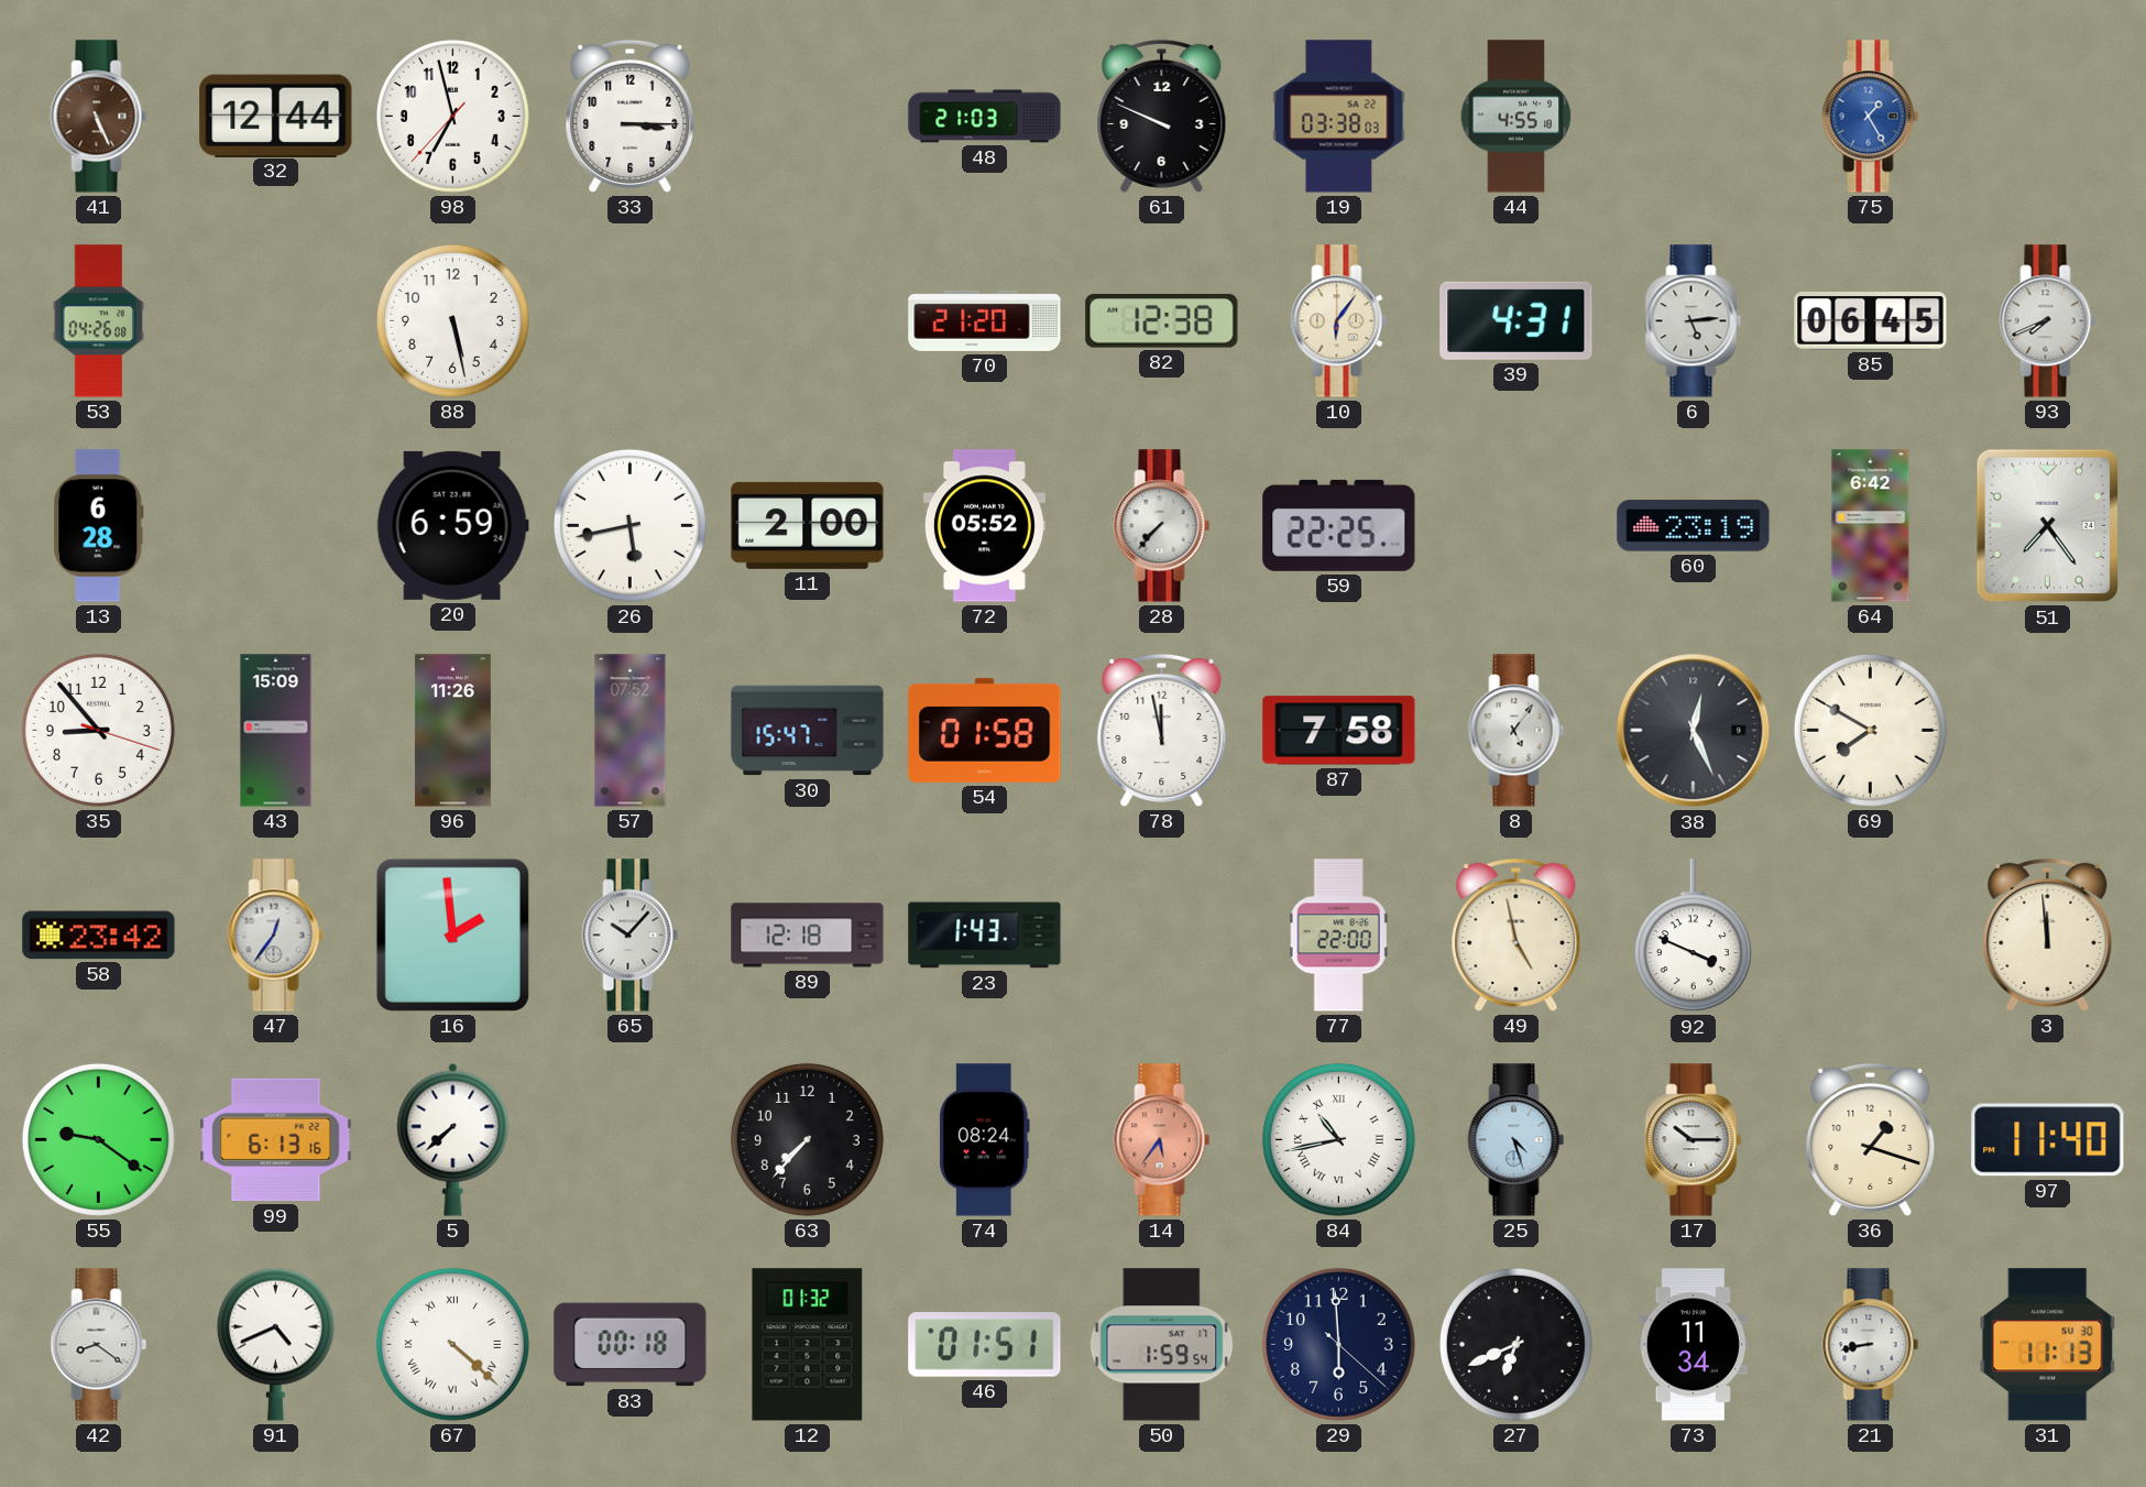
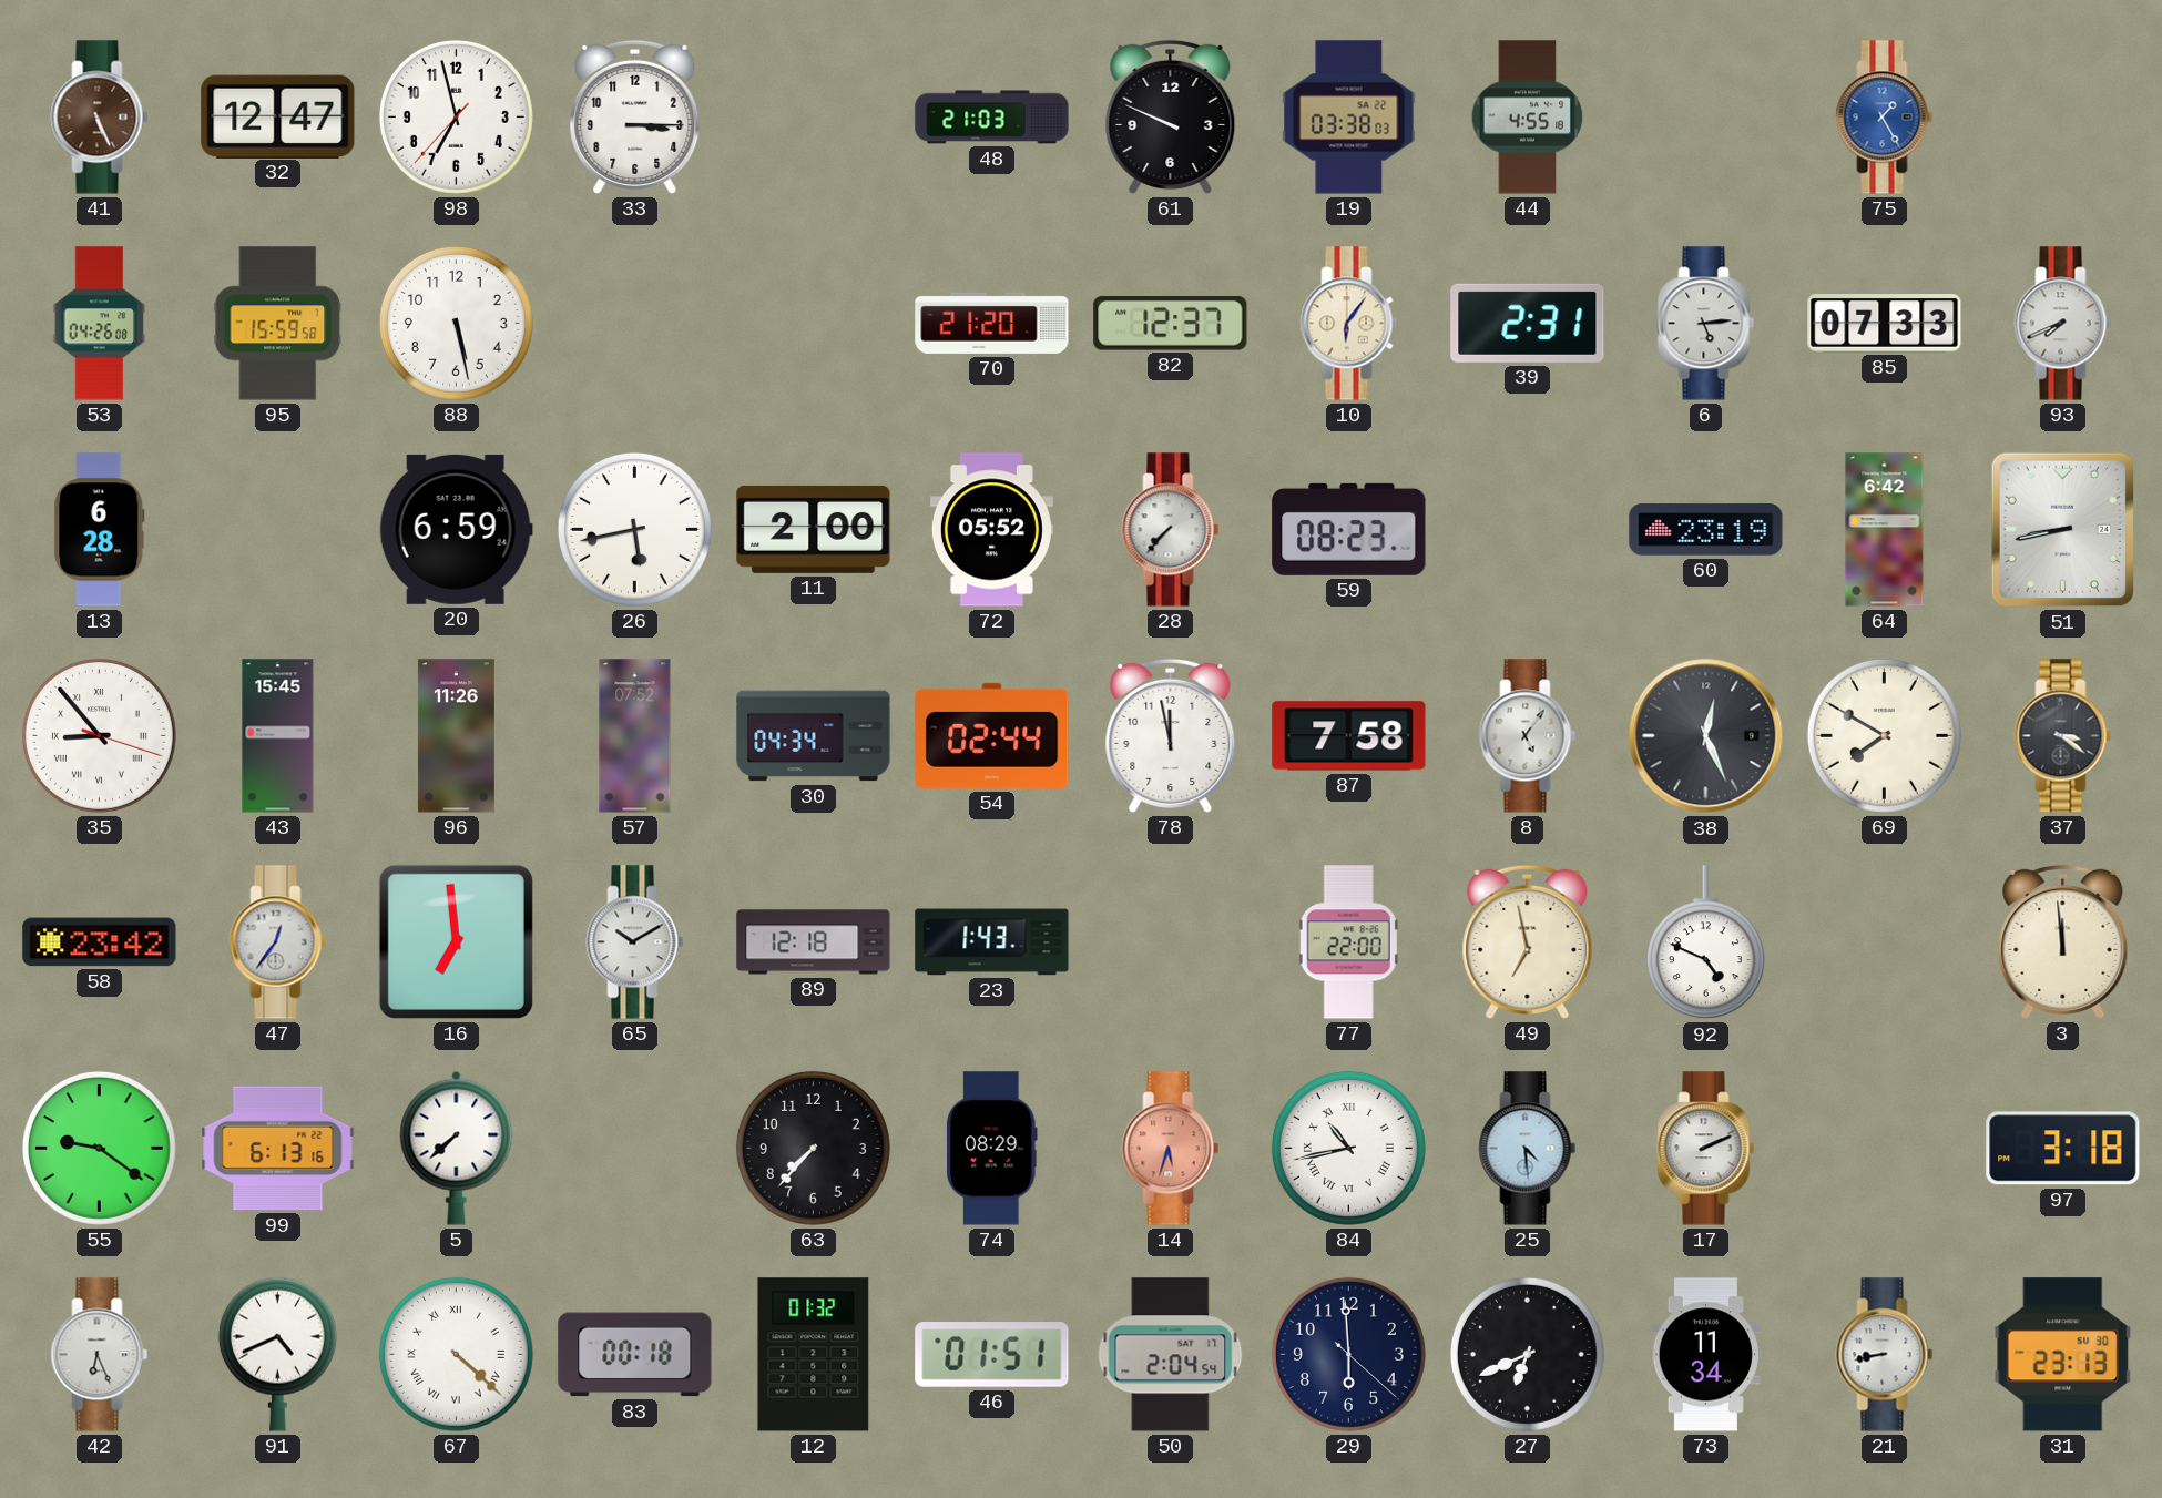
32: 12:44 -> 12:47
95: none -> 15:59
82: 12:38 -> 12:37
39: 4:31 -> 2:31
85: 06:45 -> 07:33
59: 22:25 -> 08:23
51: 7:24 -> 8:43
35 numerals: Arabic -> Roman
43: 15:09 -> 15:45
30: 15:47 -> 04:34
54: 01:58 -> 02:44
37: none -> 3:21
16: 1:59 -> 6:59
65: 10:07 -> 10:10
49: 4:58 -> 6:58
92: 3:49 -> 4:49
74: 08:24 -> 08:29
14: 5:36 -> 5:33
25: 4:27 -> 4:29
17: 10:15 -> 2:11
36: 1:18 -> none
97: 11:40 -> 3:18
42: 8:21 -> 6:26
50: 1:59 -> 2:04
31: 11:13 -> 23:13
